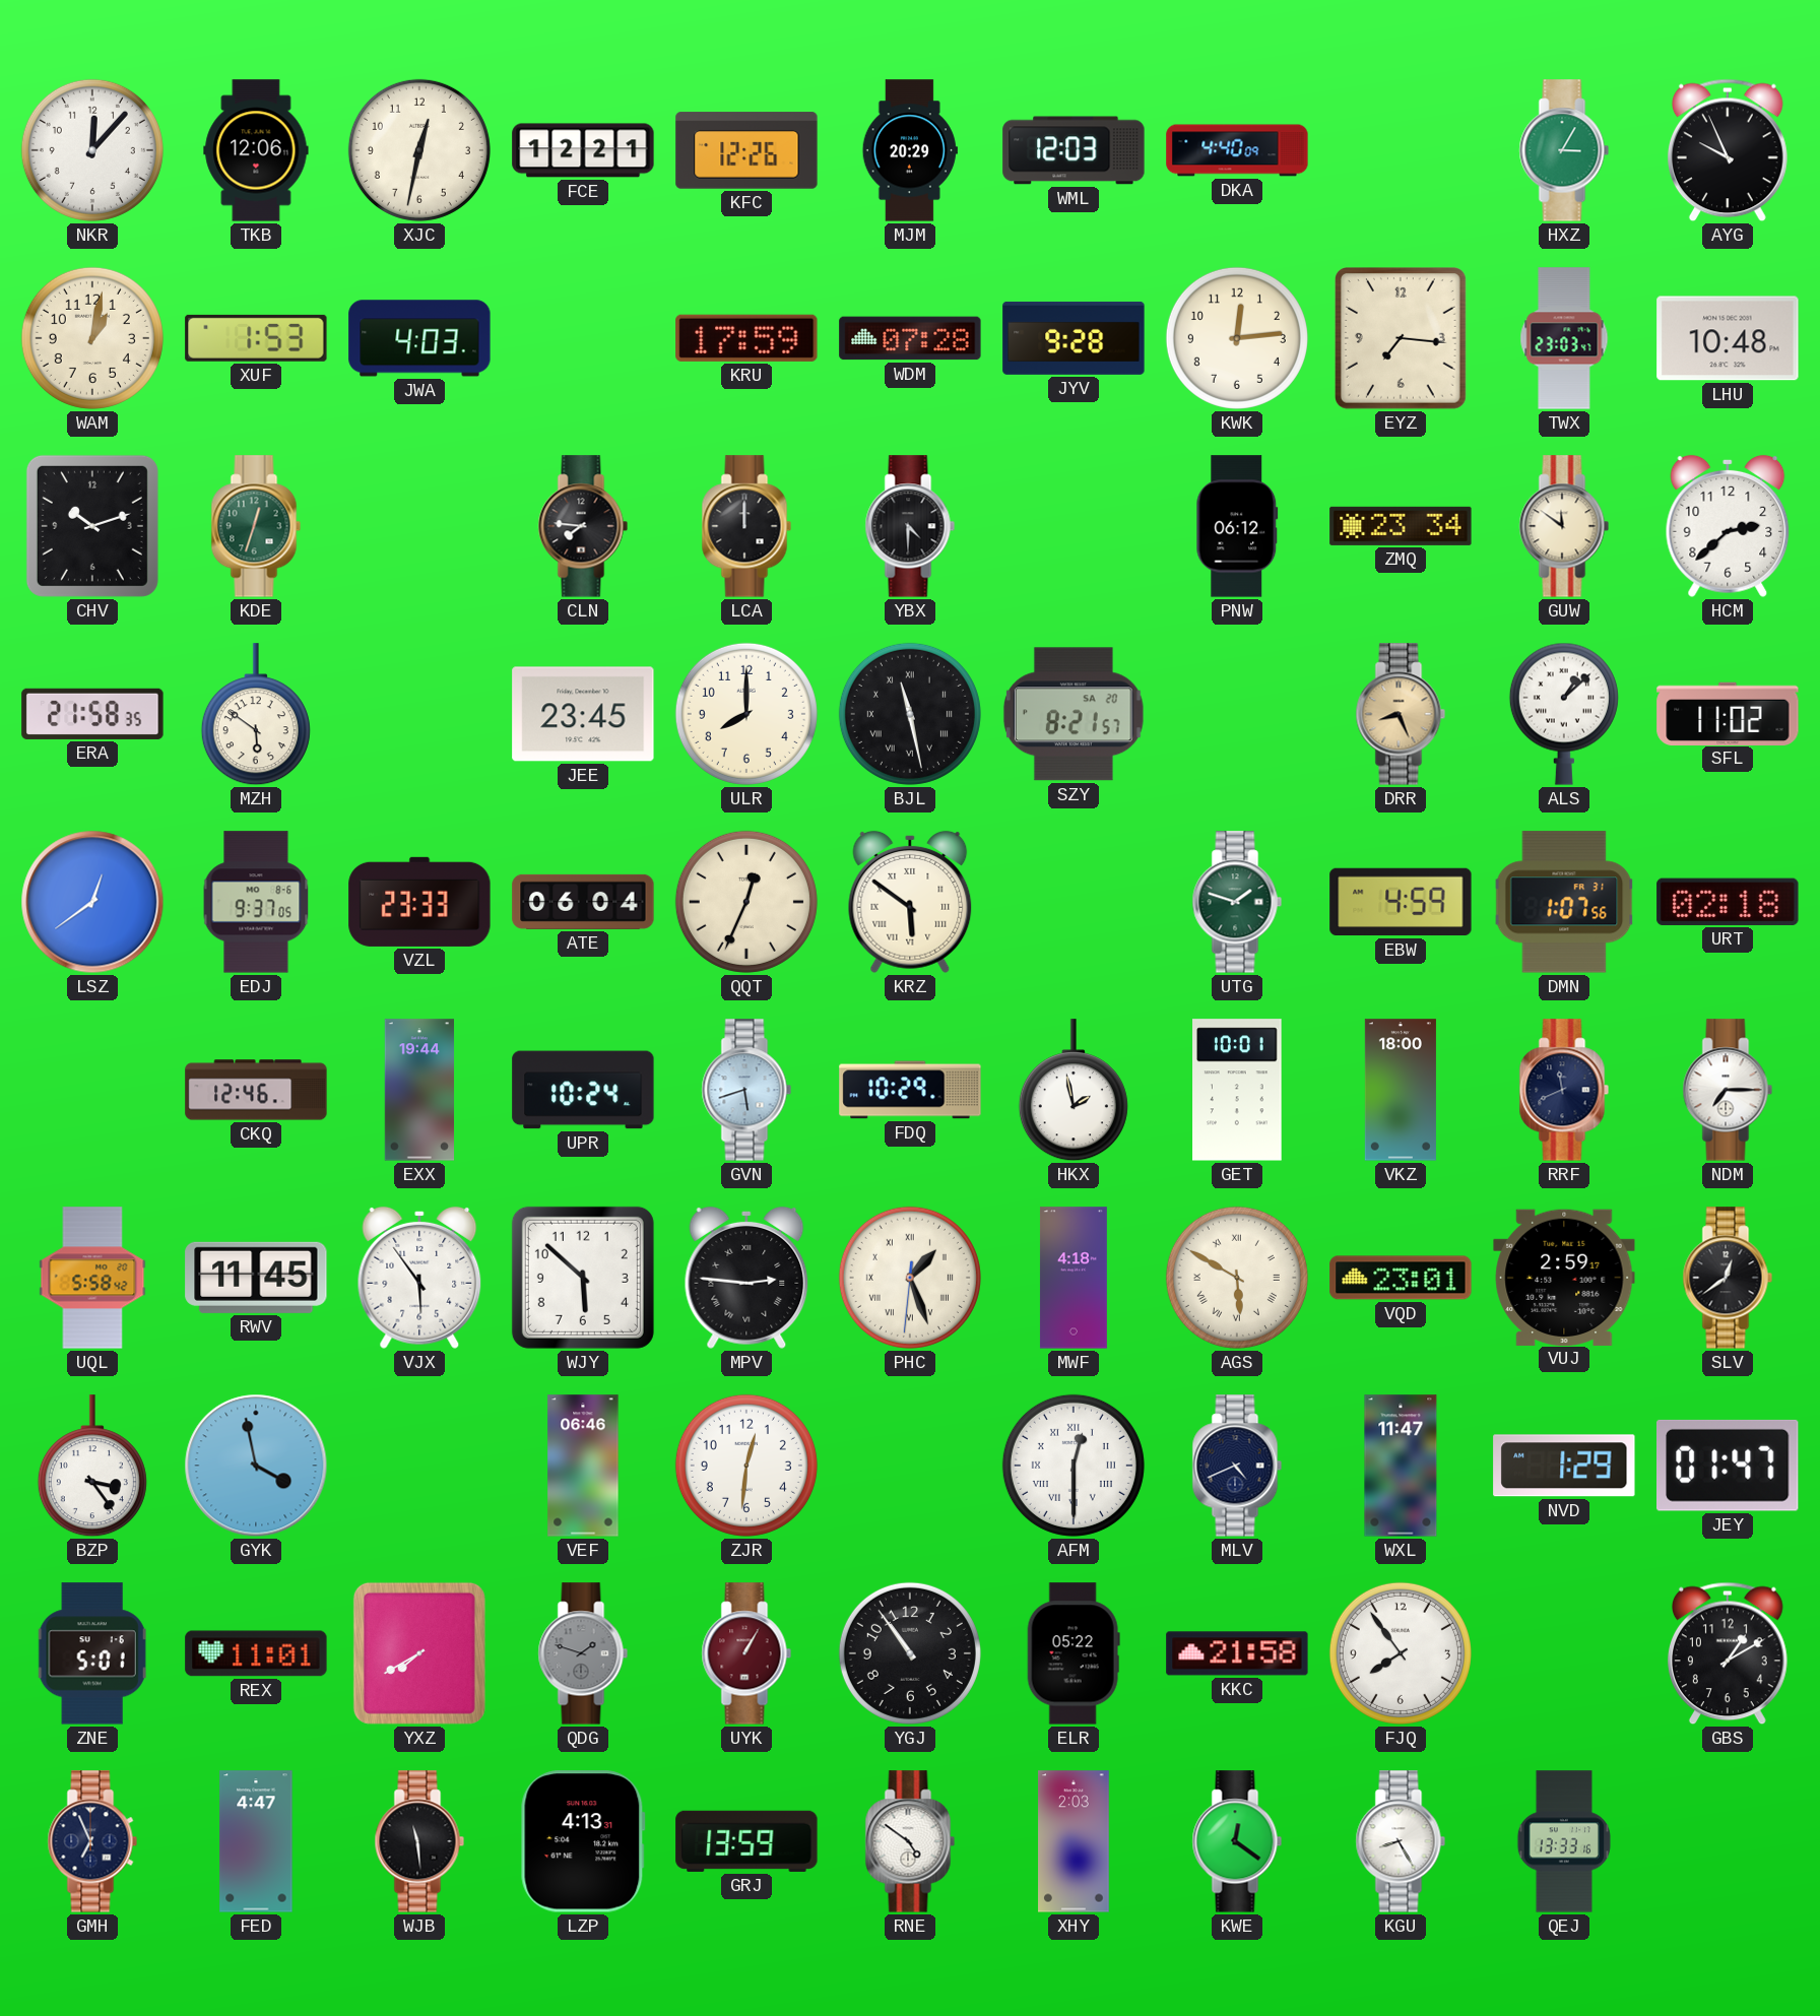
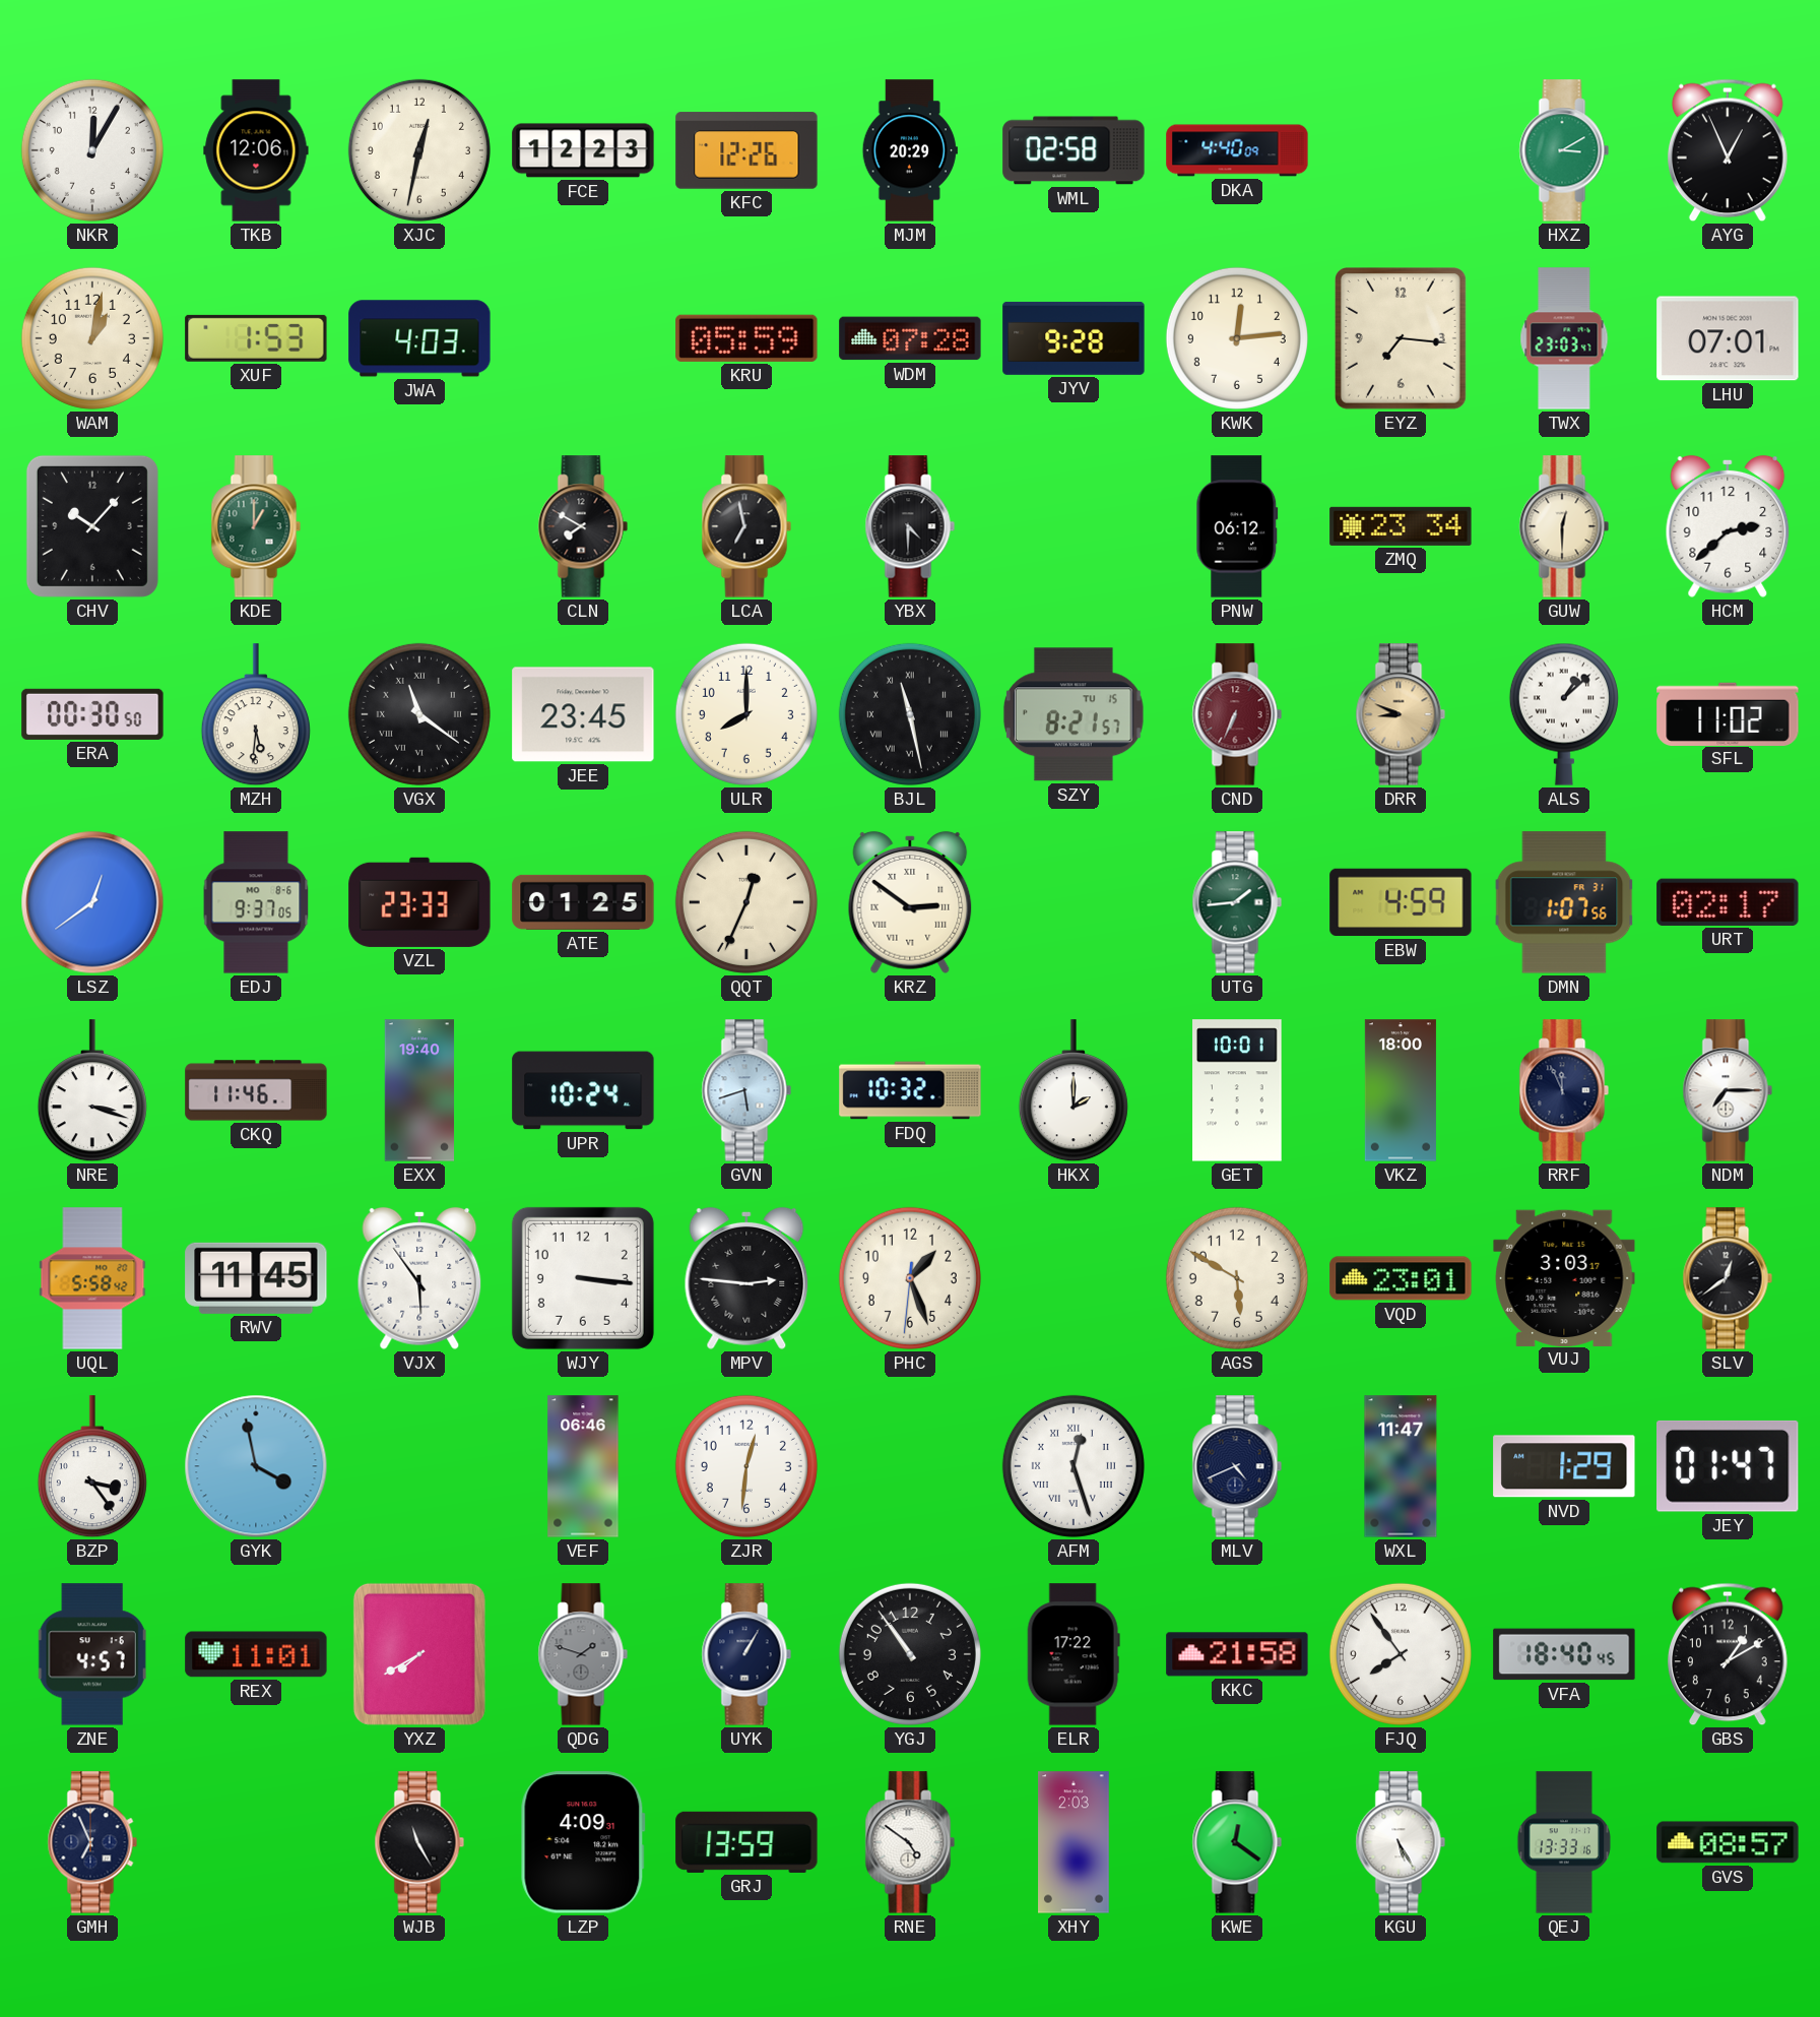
NKR: 12:07 -> 12:05
FCE: 12:21 -> 12:23
WML: 12:03 -> 02:58
HXZ: 3:05 -> 3:10
AYG: 9:56 -> 12:56
KRU: 17:59 -> 05:59
LHU: 10:48 -> 07:01
CHV: 10:12 -> 10:07
KDE: 12:33 -> 1:00
CLN: 7:46 -> 7:50
LCA: 12:00 -> 6:58
GUW: 11:51 -> 12:30
ERA: 21:58 -> 00:30
MZH: 5:51 -> 5:31
VGX: none -> 11:21
SZY date: SA 20 -> TU 15
CND: none -> 6:34
DRR: 8:26 -> 8:49
ATE: 06:04 -> 01:25
KRZ: 5:51 -> 2:51
UTG: 1:48 -> 1:44
URT: 02:18 -> 02:17
NRE: none -> 3:18
CKQ: 12:46 -> 11:46
EXX: 19:44 -> 19:40
FDQ: 10:29 -> 10:32
HKX: 1:58 -> 2:00
RRF: 11:41 -> 11:56
WJY: 5:52 -> 3:16
PHC numerals: Roman -> Arabic
MWF: 4:18 -> none
AGS numerals: Roman -> Arabic
VUJ: 2:59 -> 3:03
AFM: 12:30 -> 12:27
ZNE: 5:01 -> 4:57
UYK dial: burgundy -> navy
ELR: 05:22 -> 17:22
VFA: none -> 18:40
FED: 4:47 -> none
WJB: 11:29 -> 11:25
LZP: 4:13 -> 4:09
KGU: 8:25 -> 5:25
GVS: none -> 08:57
